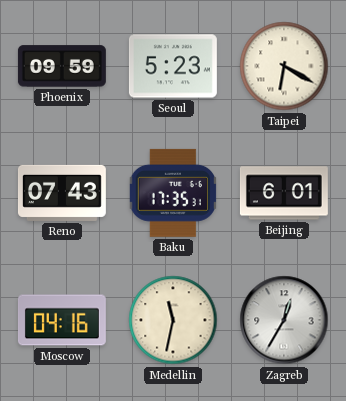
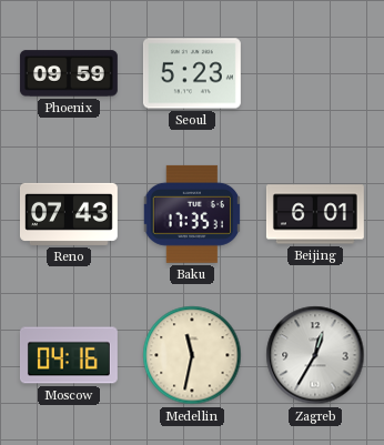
Taipei: 6:20 -> none
